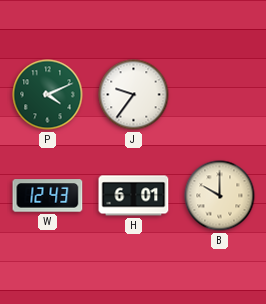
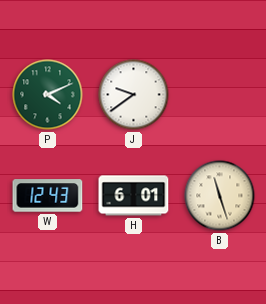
J: 9:36 -> 9:39
B: 10:00 -> 11:27
